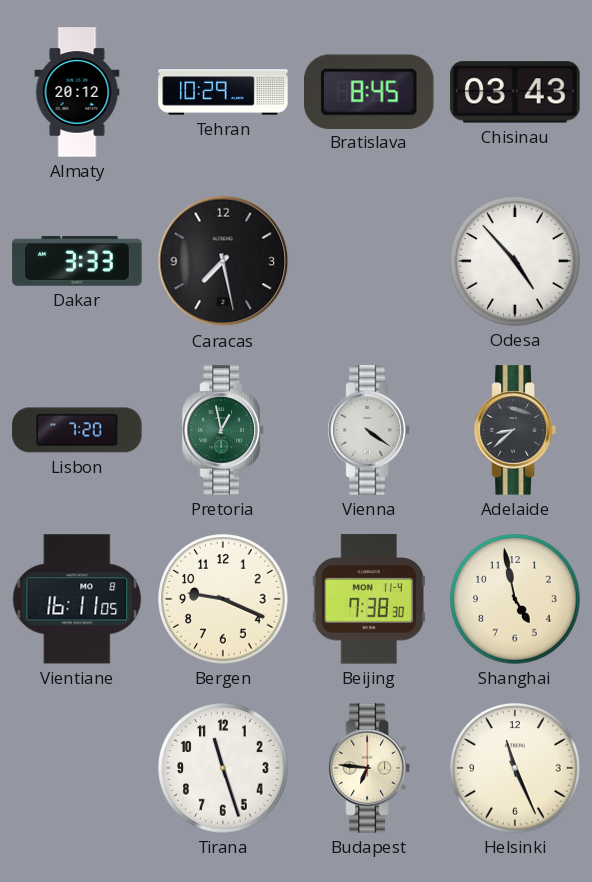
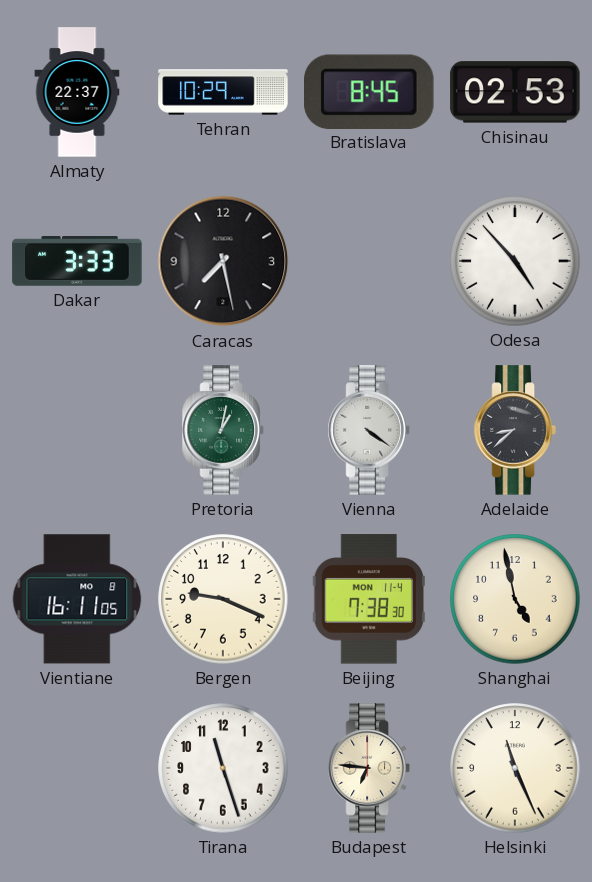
Almaty: 20:12 -> 22:37
Chisinau: 03:43 -> 02:53
Lisbon: 7:20 -> none
Pretoria: 12:58 -> 1:02
